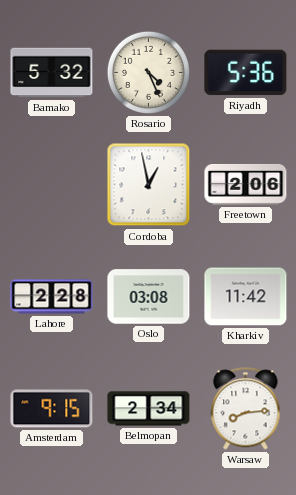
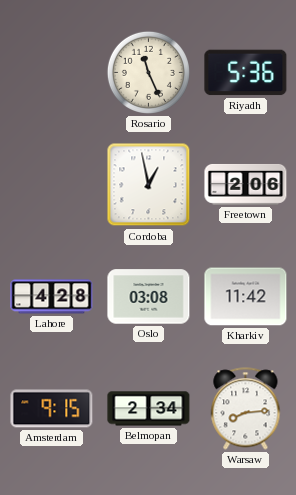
Bamako: 5:32 -> none
Rosario: 4:26 -> 11:26
Lahore: 2:28 -> 4:28
